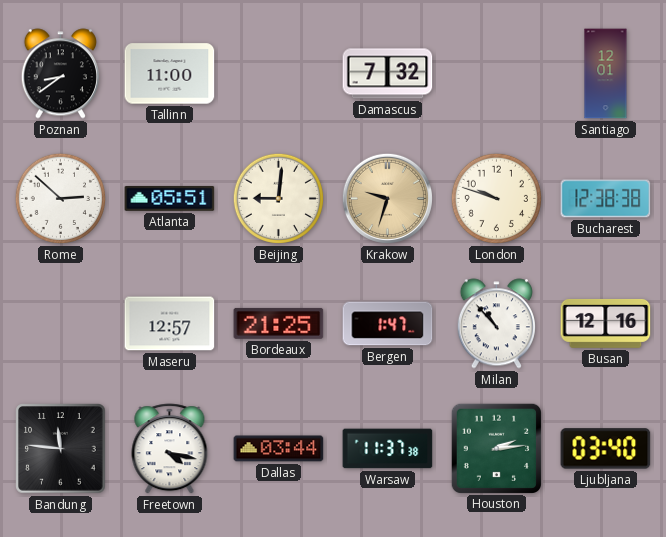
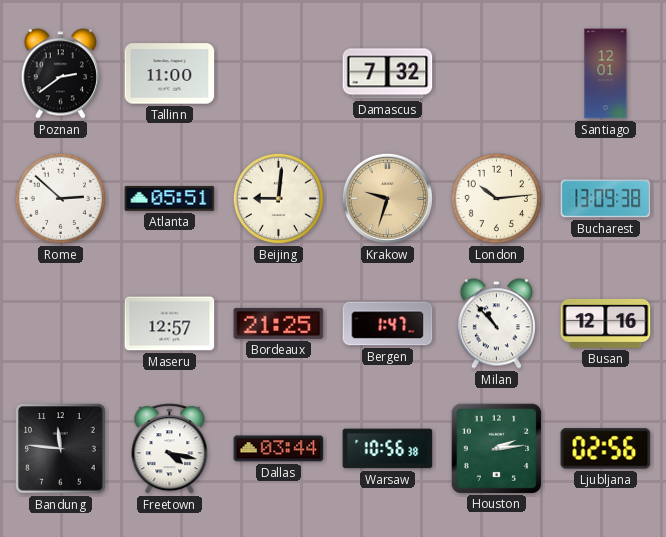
Poznan: 8:39 -> 2:39
London: 9:48 -> 10:14
Bucharest: 12:38 -> 13:09
Warsaw: 11:37 -> 10:56
Ljubljana: 03:40 -> 02:56
